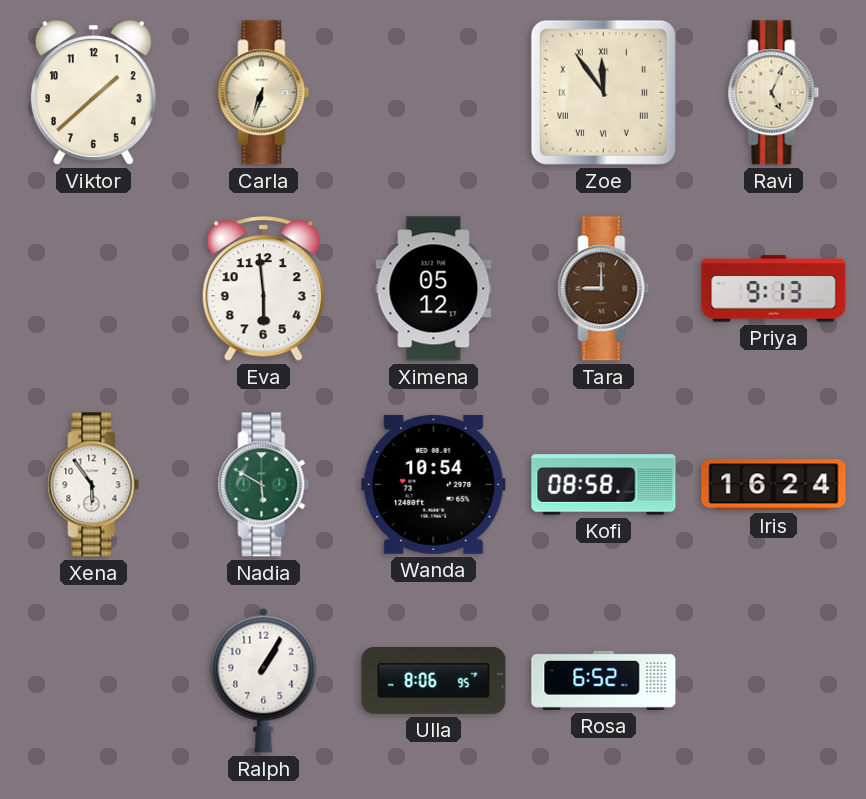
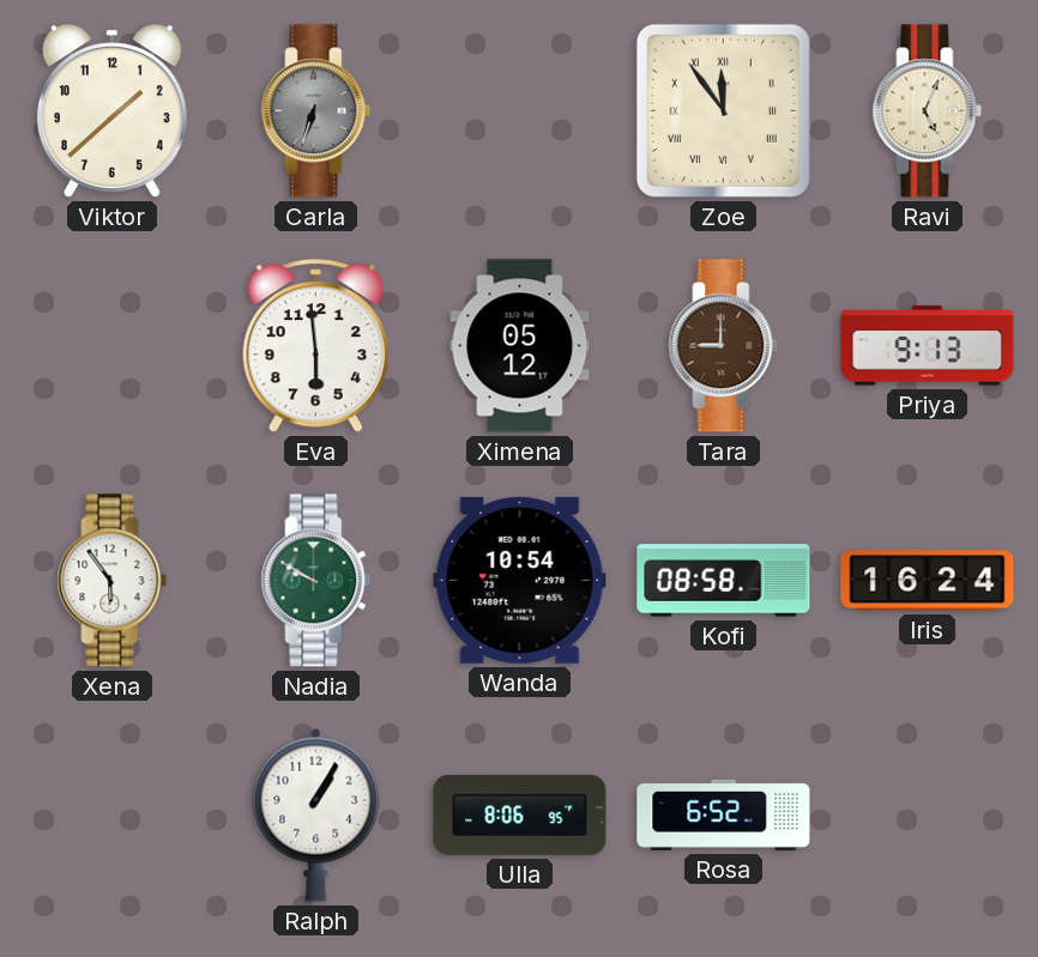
Carla dial: cream -> grey
Nadia: 5:50 -> 9:50
